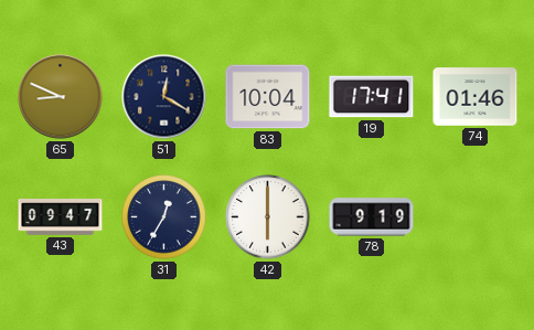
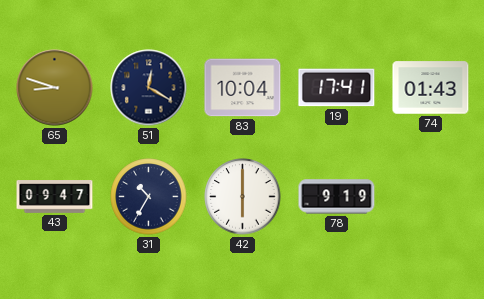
65: 8:49 -> 8:48
74: 01:46 -> 01:43
31: 12:35 -> 10:35
